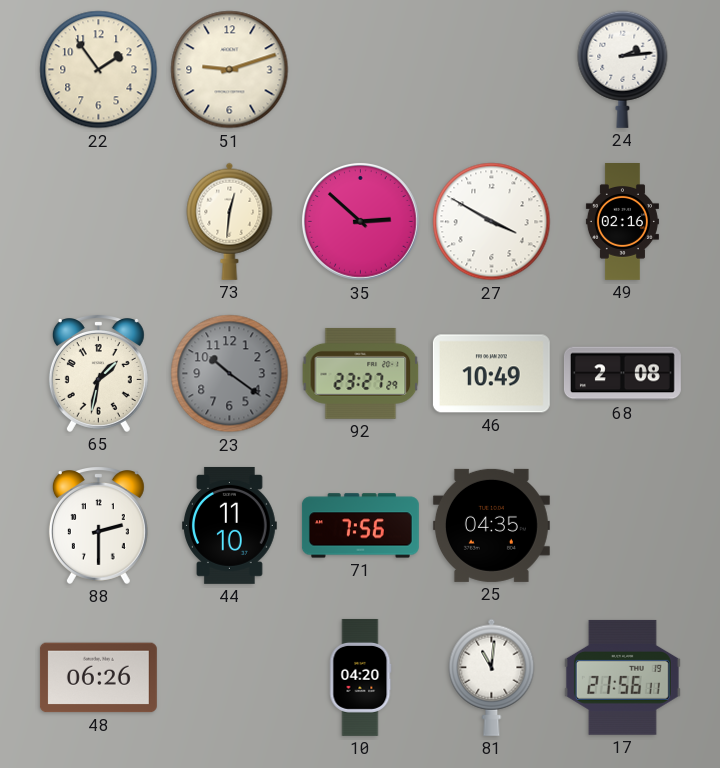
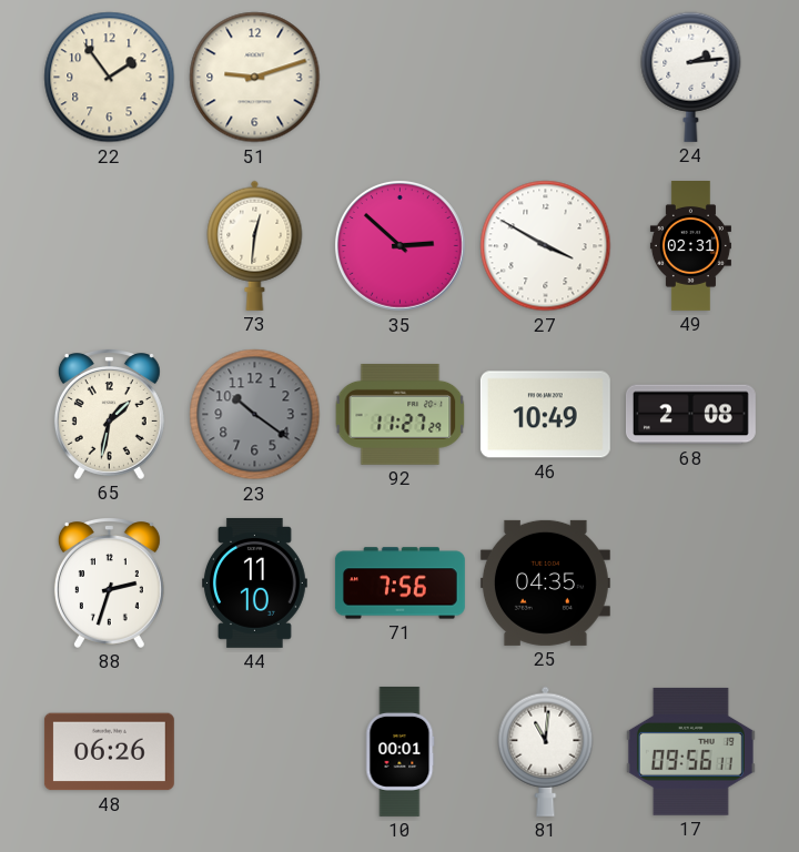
49: 02:16 -> 02:31
92: 23:27 -> 11:27
88: 2:30 -> 2:33
10: 04:20 -> 00:01
17: 21:56 -> 09:56
